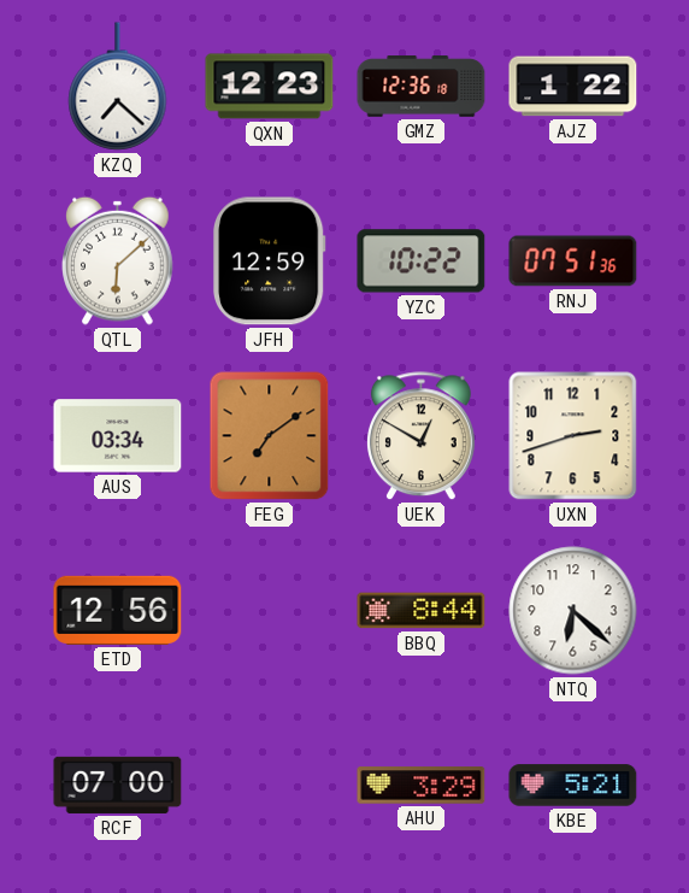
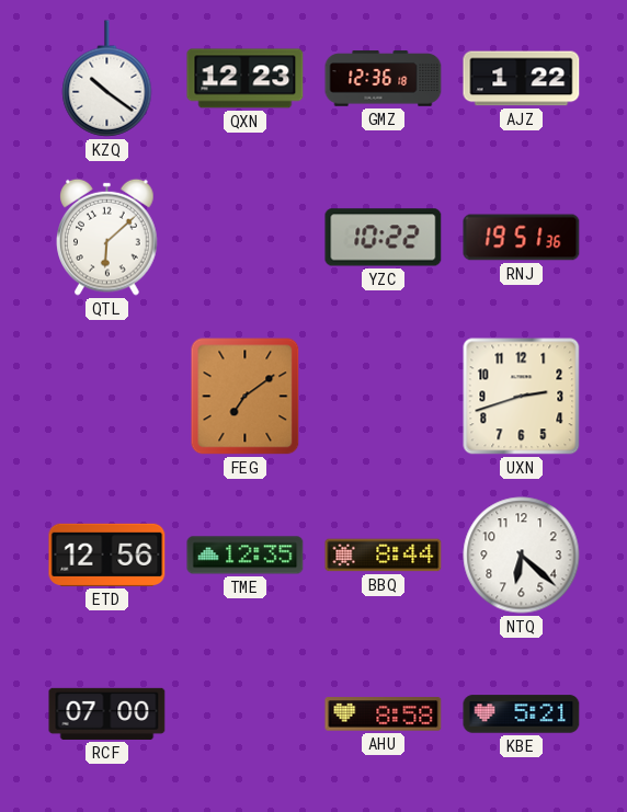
KZQ: 7:22 -> 10:21
JFH: 12:59 -> none
RNJ: 07:51 -> 19:51
AUS: 03:34 -> none
UEK: 12:50 -> none
TME: none -> 12:35
AHU: 3:29 -> 8:58
